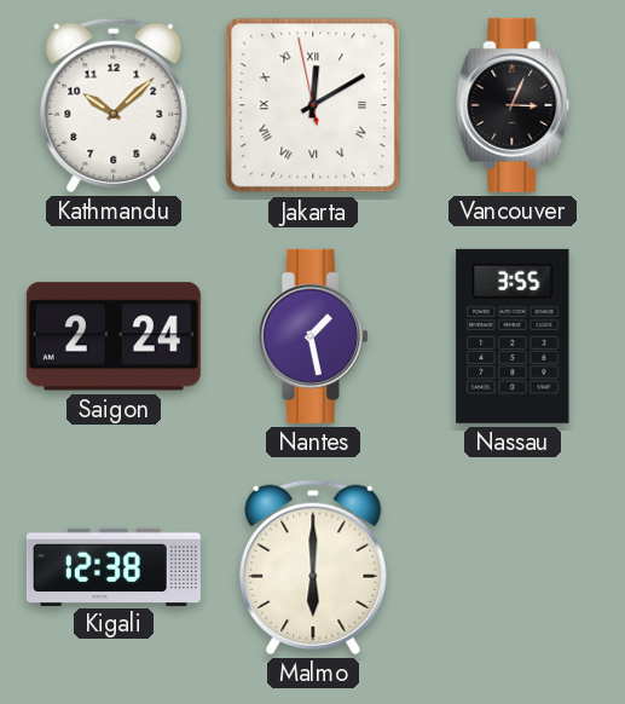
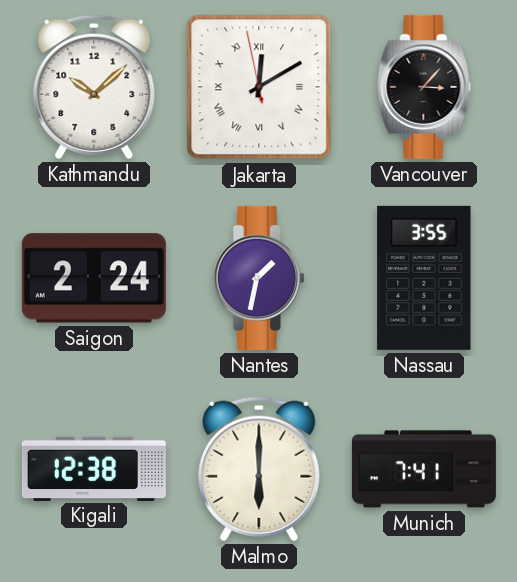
Vancouver: 3:04 -> 3:07
Nantes: 1:28 -> 1:32
Munich: none -> 7:41
